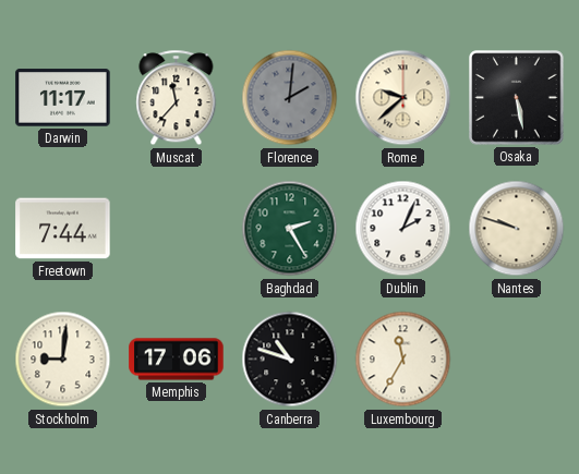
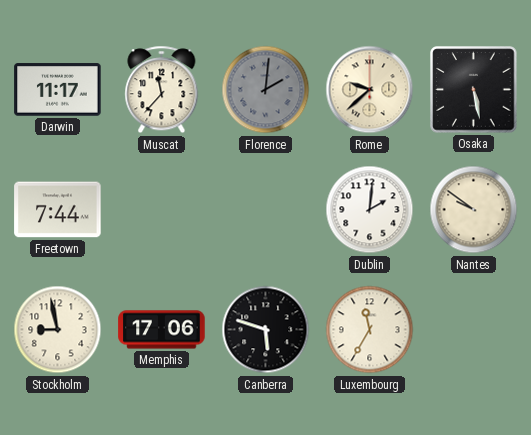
Baghdad: 2:25 -> none
Dublin: 2:04 -> 2:01
Nantes: 9:48 -> 9:51
Stockholm: 9:01 -> 8:58
Canberra: 10:48 -> 5:48
